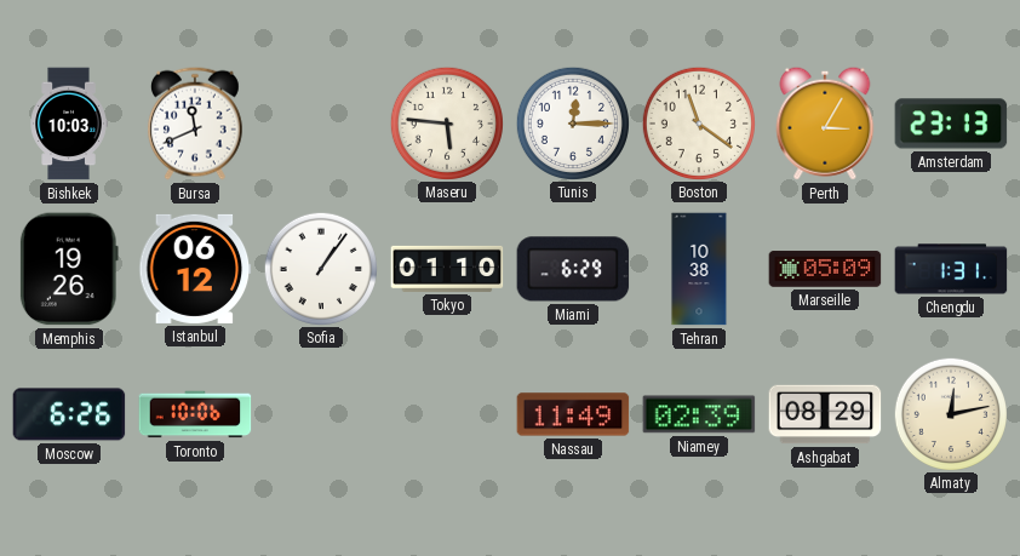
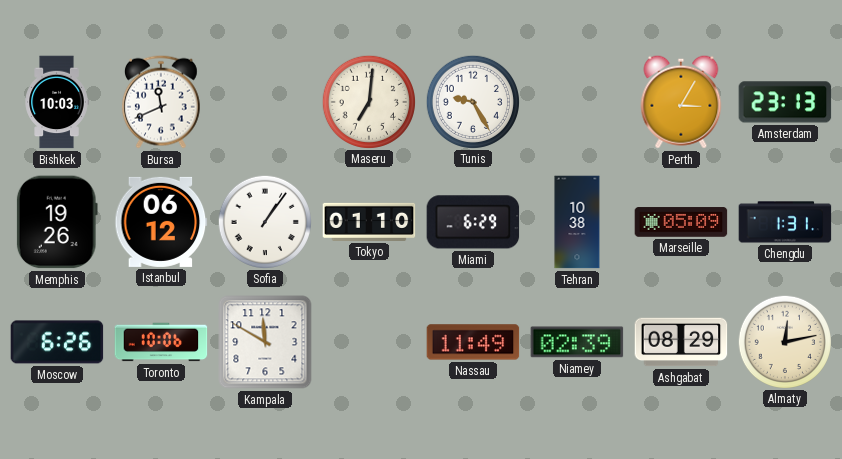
Maseru: 5:46 -> 7:01
Tunis: 12:15 -> 9:25
Boston: 11:21 -> none
Kampala: none -> 11:50
